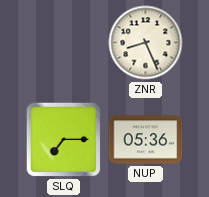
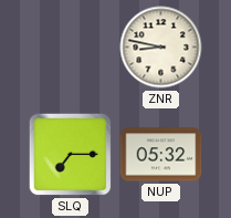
ZNR: 8:26 -> 8:47
NUP: 05:36 -> 05:32
